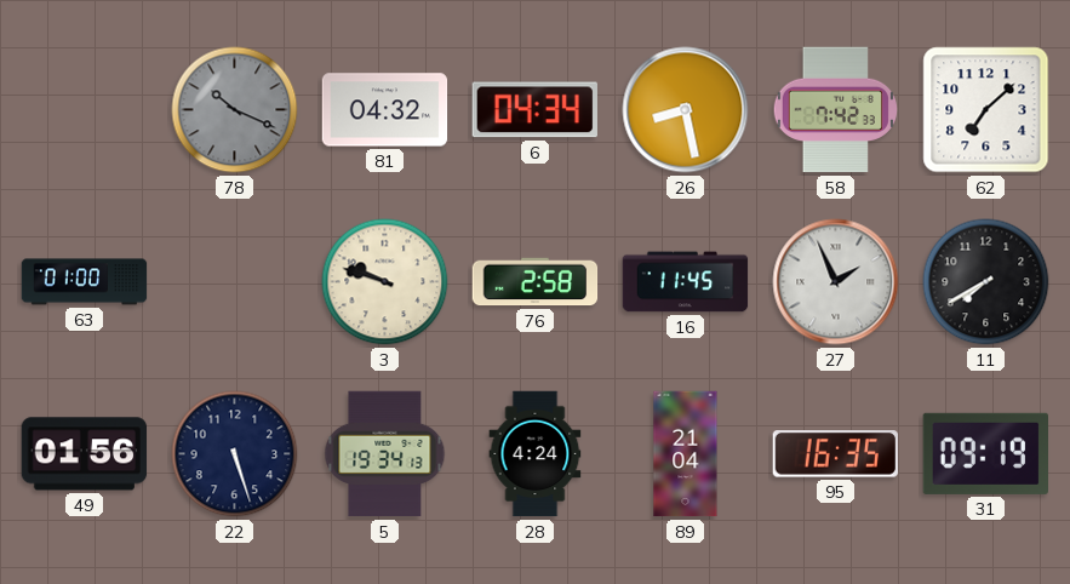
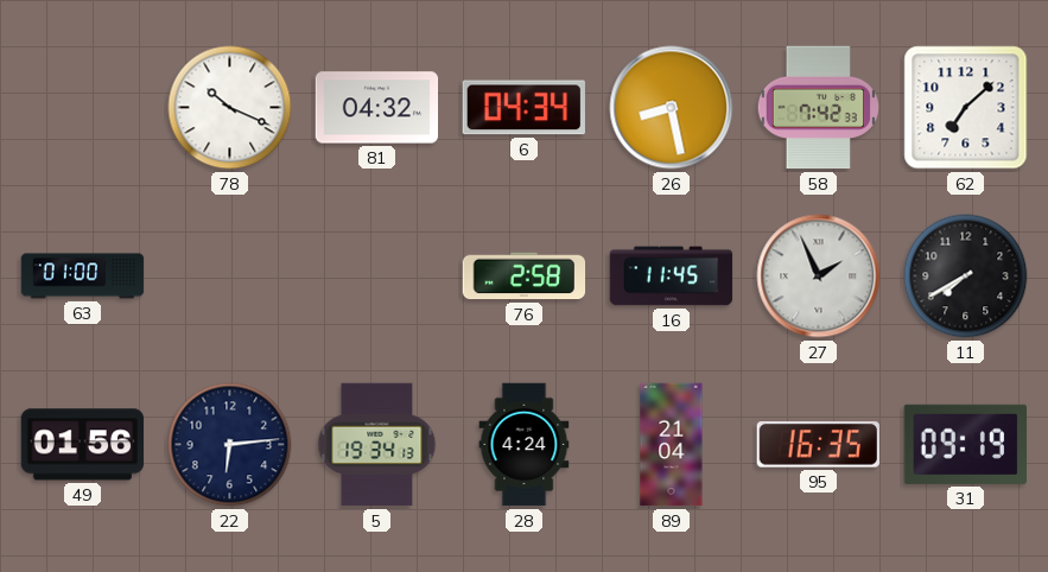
78 dial: grey -> white
3: 9:48 -> none
22: 5:27 -> 6:14
